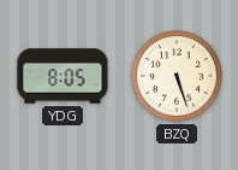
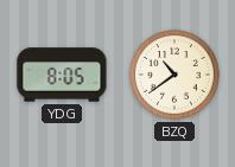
BZQ: 5:27 -> 10:39
